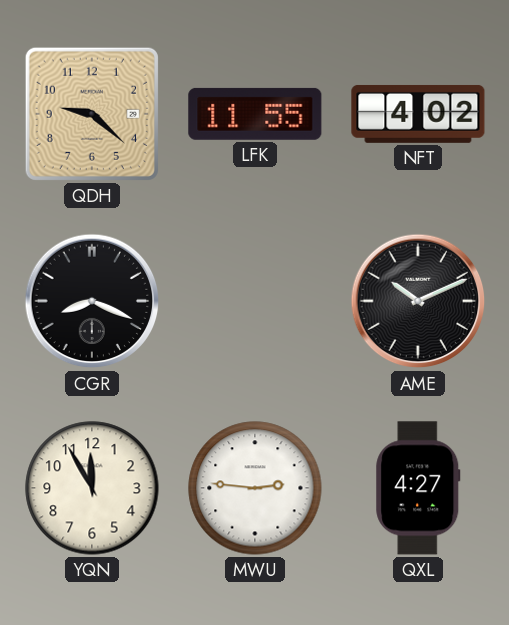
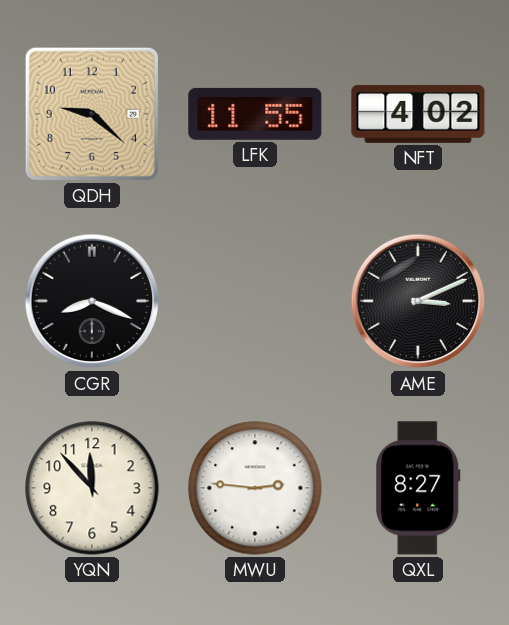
AME: 10:11 -> 3:11
YQN: 11:55 -> 11:53
QXL: 4:27 -> 8:27
